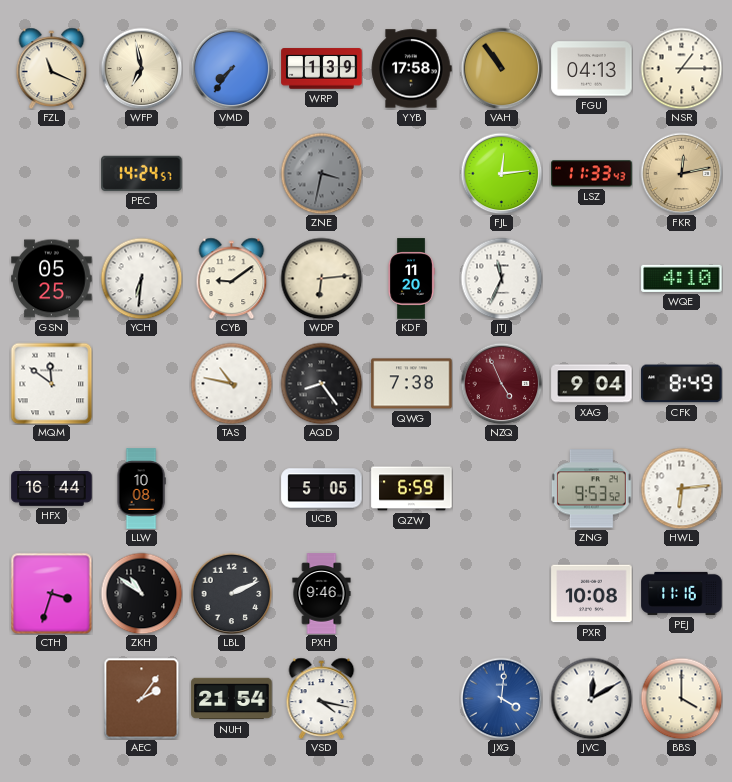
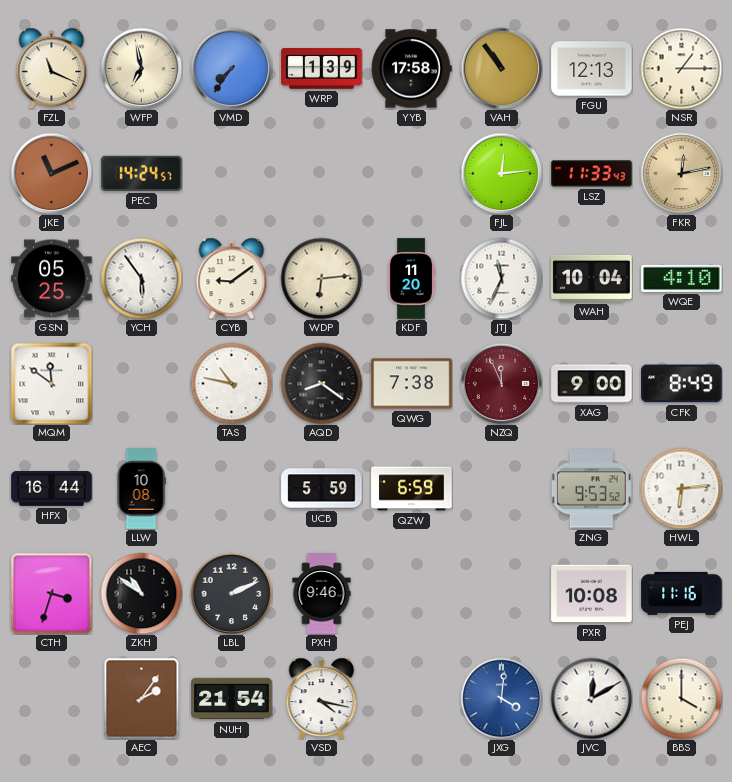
FGU: 04:13 -> 12:13
JKE: none -> 11:11
ZNE: 3:32 -> none
YCH: 6:31 -> 5:54
WAH: none -> 10:04
AQD: 8:24 -> 8:21
NZQ: 4:56 -> 11:56
XAG: 9:04 -> 9:00
UCB: 5:05 -> 5:59
